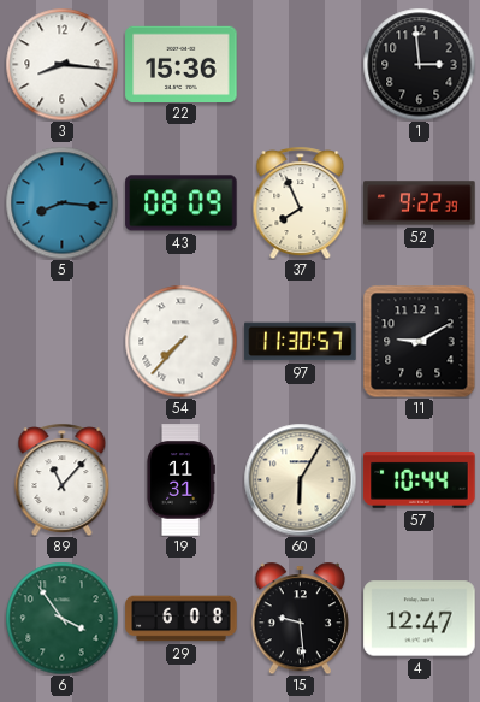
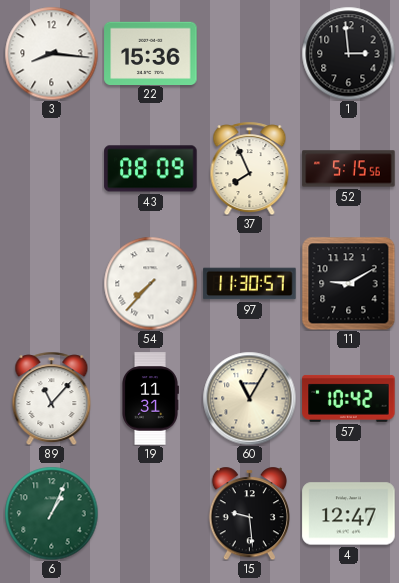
5: 8:16 -> none
52: 9:22 -> 5:15
60: 6:05 -> 11:05
57: 10:44 -> 10:42
6: 3:54 -> 1:04
29: 6:08 -> none
